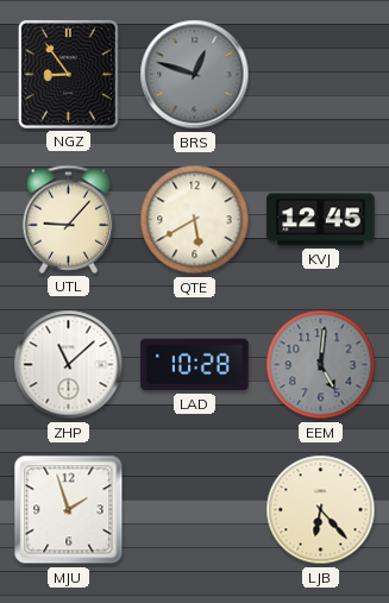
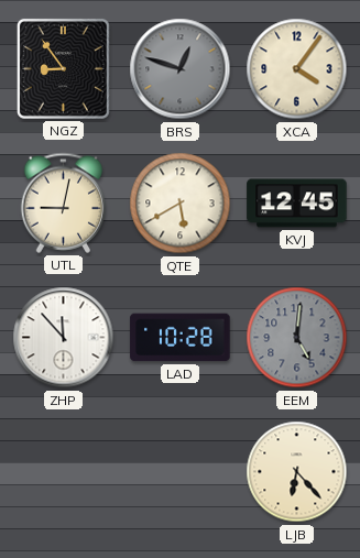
XCA: none -> 4:06
UTL: 9:07 -> 9:02
ZHP: 11:08 -> 11:53
MJU: 1:57 -> none
